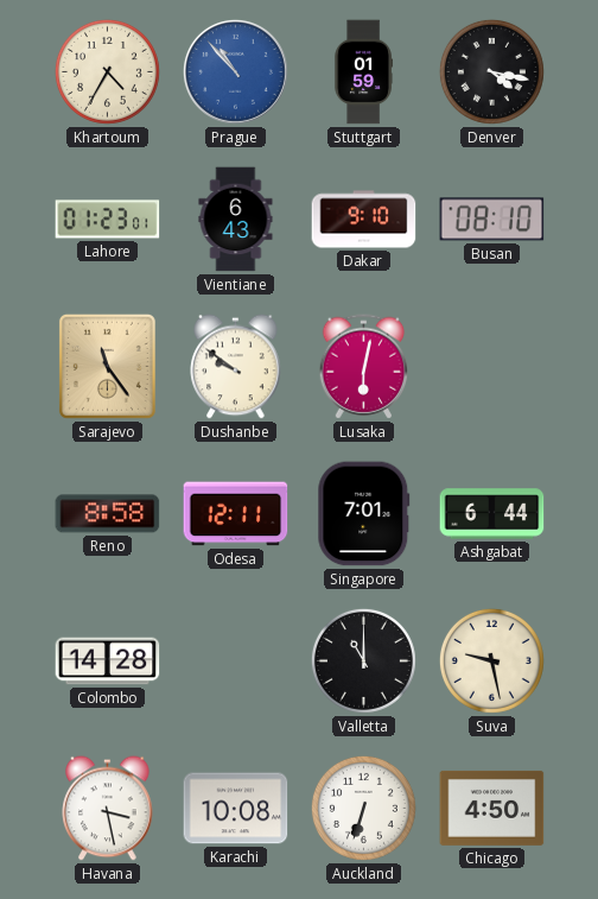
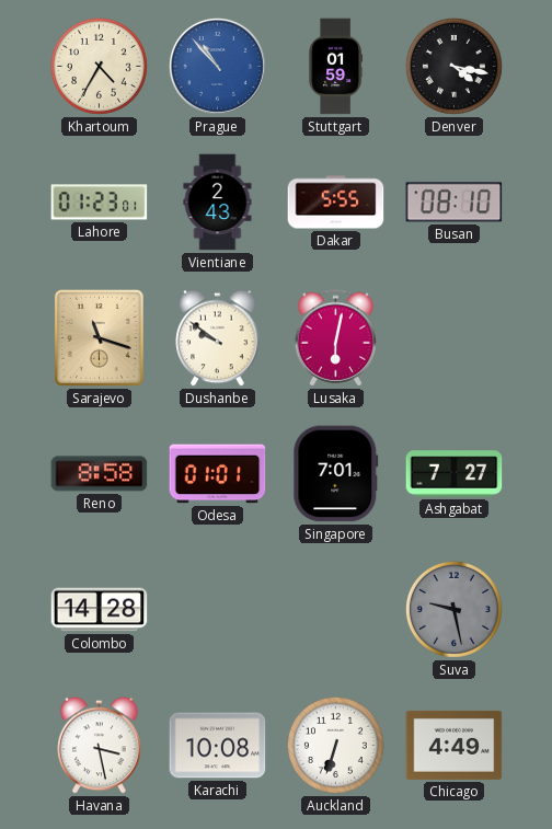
Vientiane: 6:43 -> 2:43
Dakar: 9:10 -> 5:55
Sarajevo: 11:24 -> 11:18
Odesa: 12:11 -> 01:01
Ashgabat: 6:44 -> 7:27
Valletta: 11:00 -> none
Suva dial: cream -> grey
Chicago: 4:50 -> 4:49
